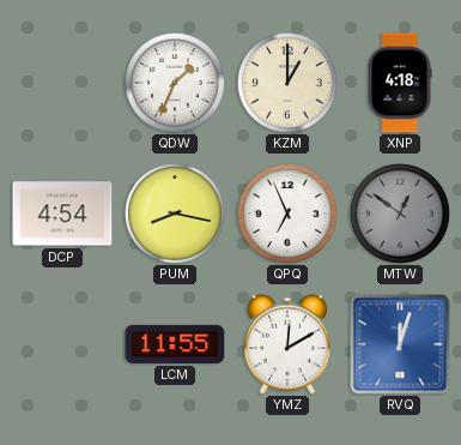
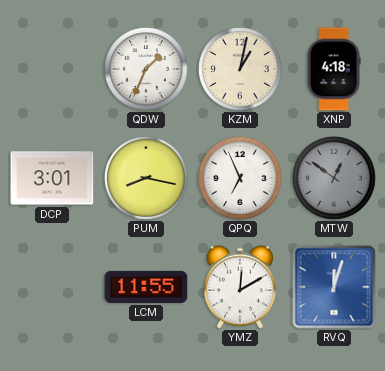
KZM: 1:00 -> 1:02
DCP: 4:54 -> 3:01
